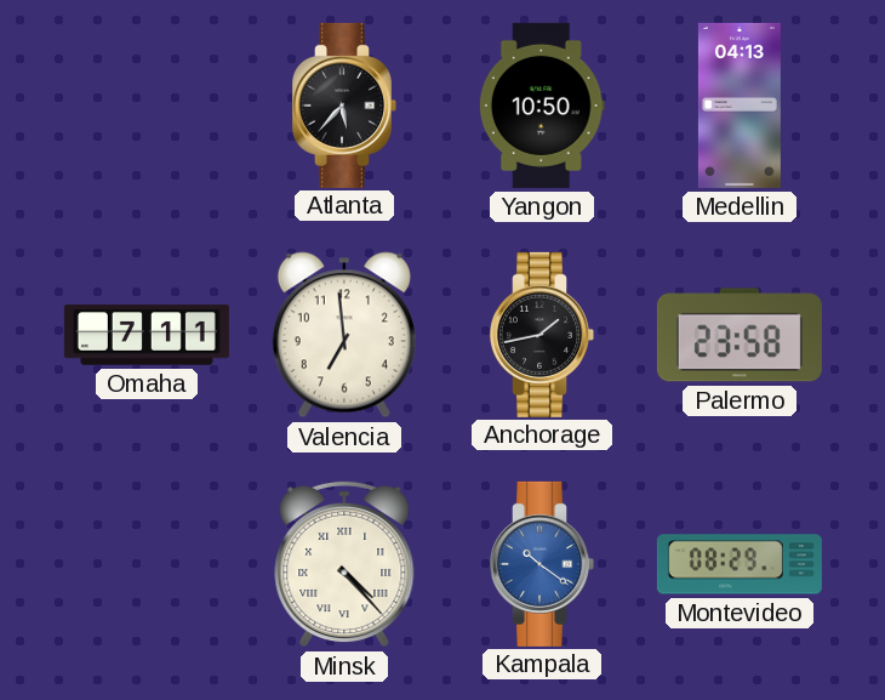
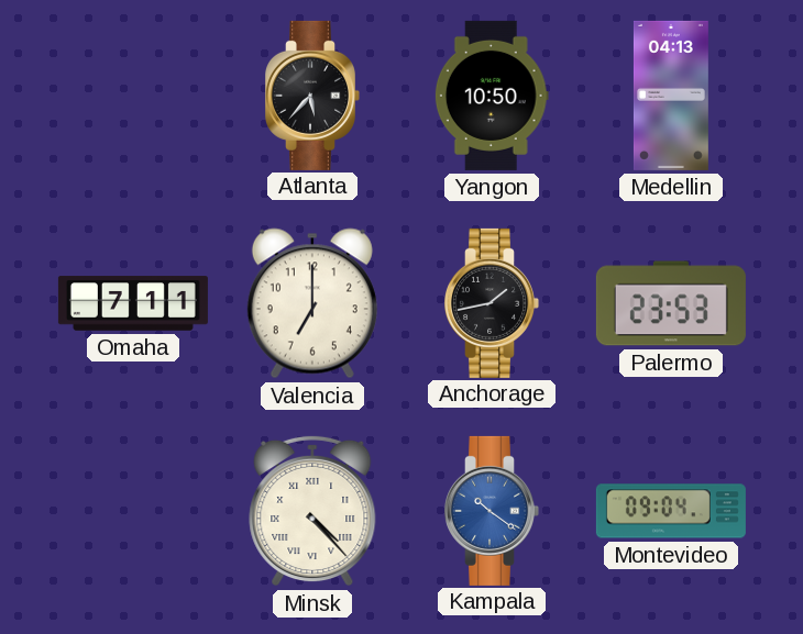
Valencia: 6:59 -> 7:00
Palermo: 23:58 -> 23:53
Montevideo: 08:29 -> 09:04
